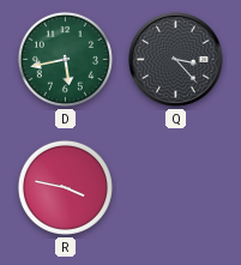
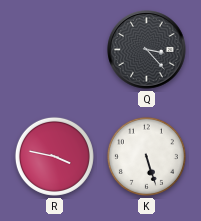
D: 5:43 -> none
K: none -> 5:27
